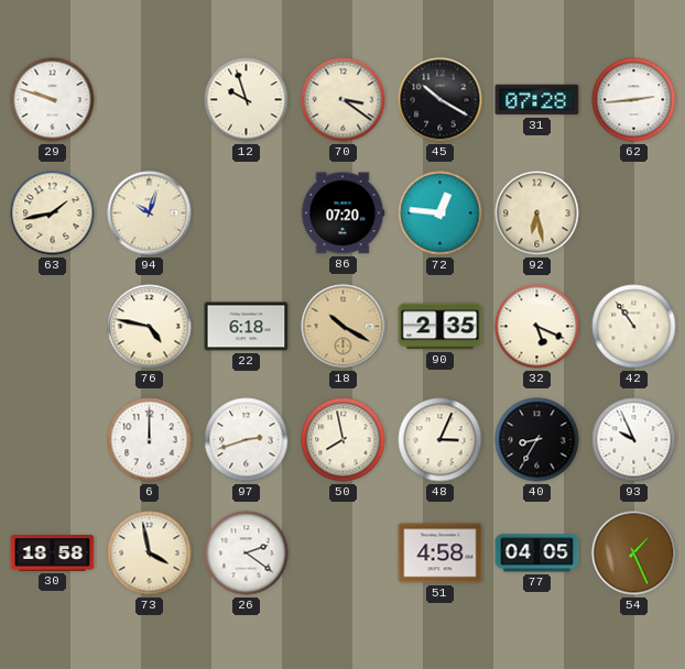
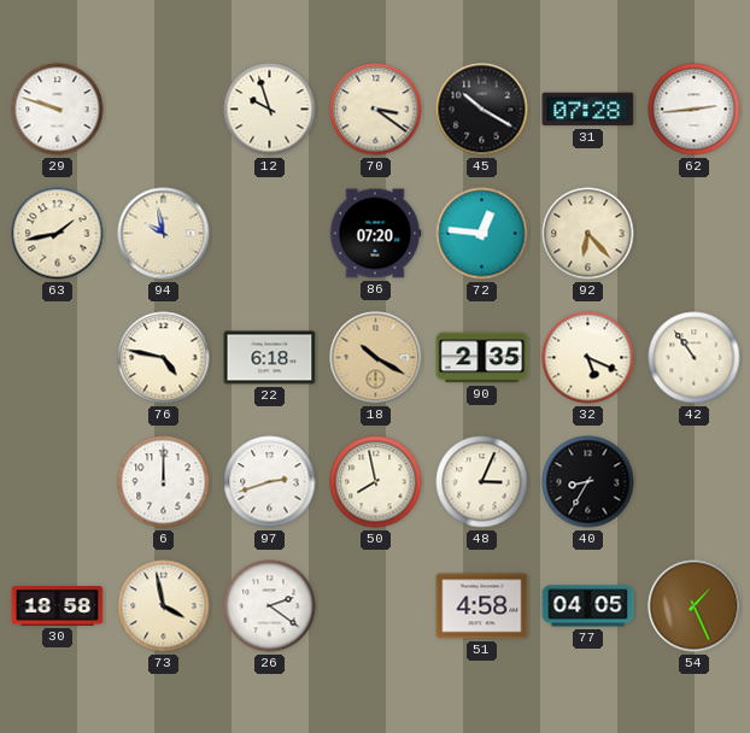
94: 10:03 -> 9:58
92: 6:28 -> 6:23
93: 9:56 -> none
